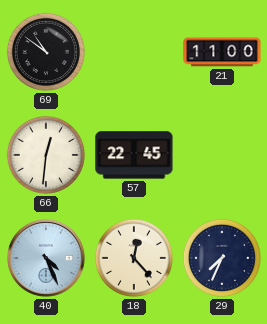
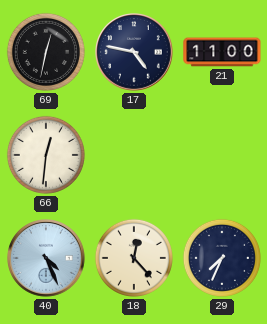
69: 10:51 -> 12:32
17: none -> 4:47
57: 22:45 -> none
